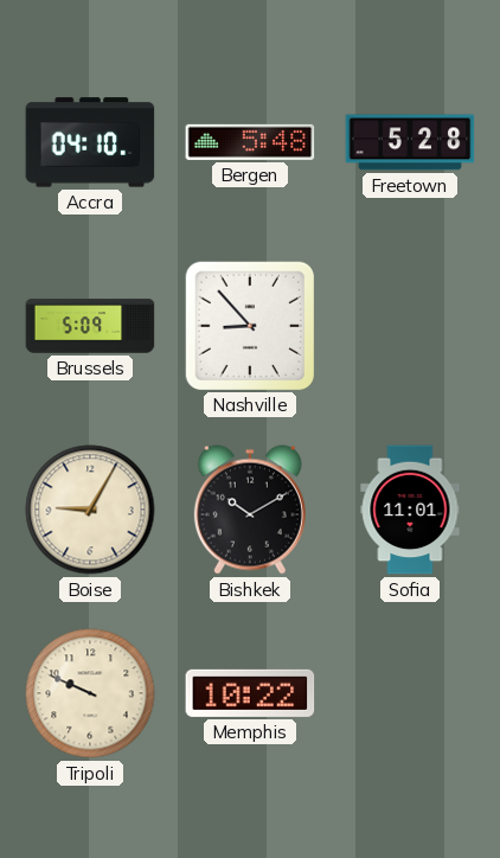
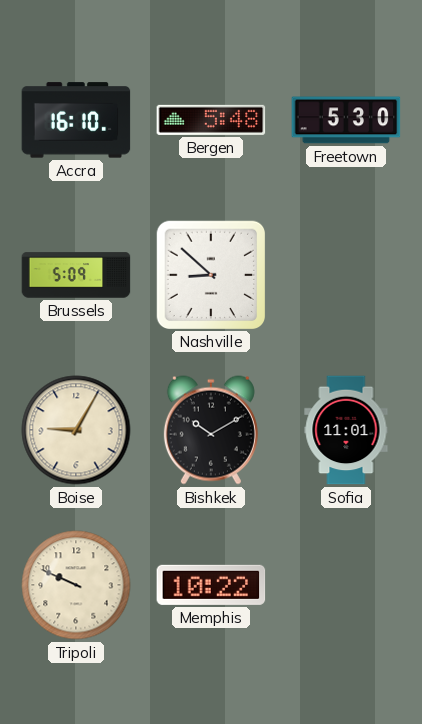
Accra: 04:10 -> 16:10
Freetown: 5:28 -> 5:30
Nashville: 8:53 -> 8:52
